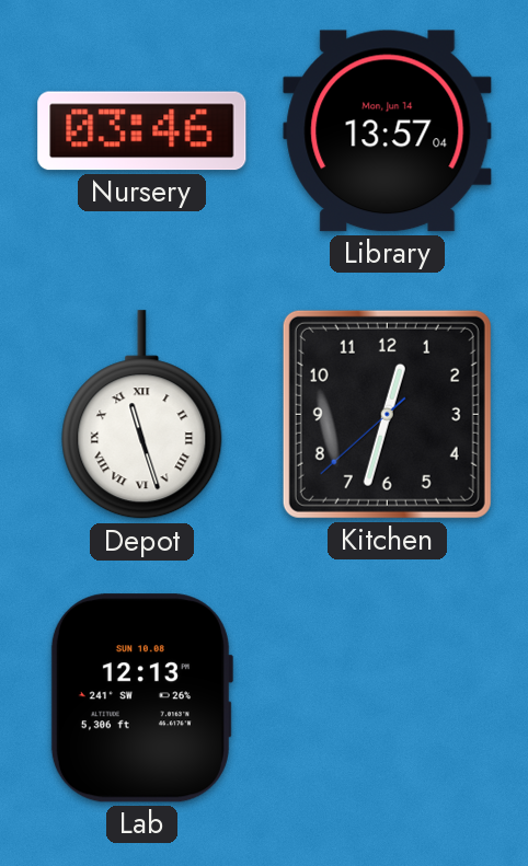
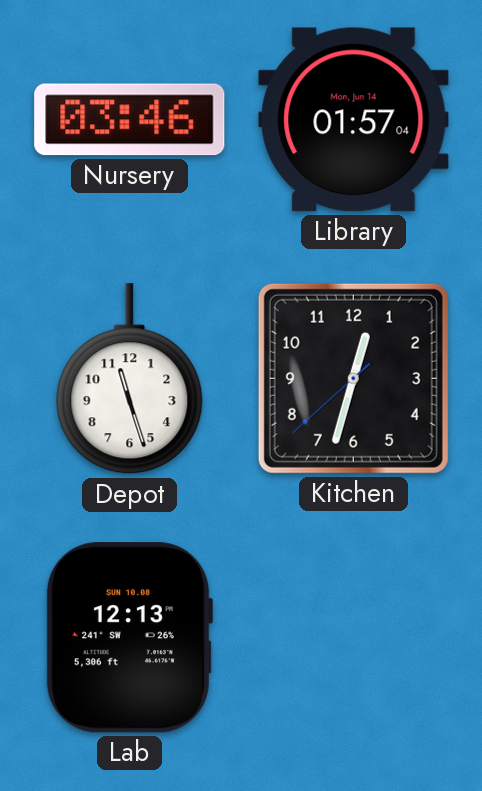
Library: 13:57 -> 01:57
Depot numerals: Roman -> Arabic
